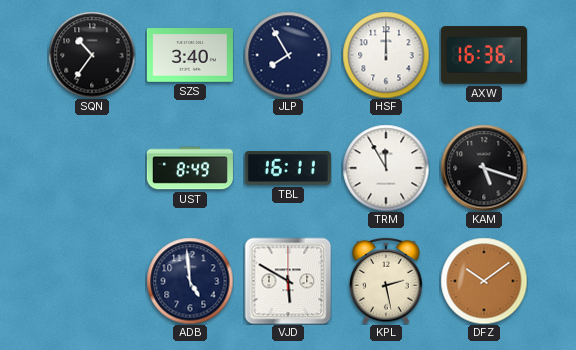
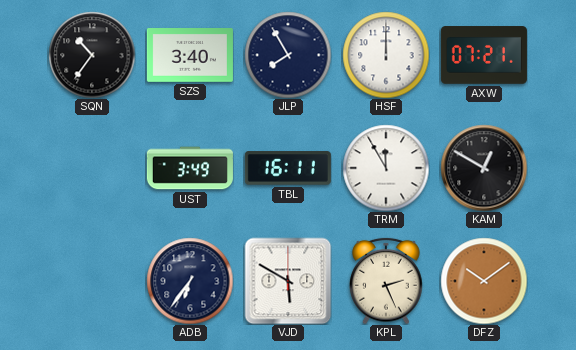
AXW: 16:36 -> 07:21
UST: 8:49 -> 3:49
KAM: 5:18 -> 12:50
ADB: 4:59 -> 6:36
KPL: 2:28 -> 2:26
